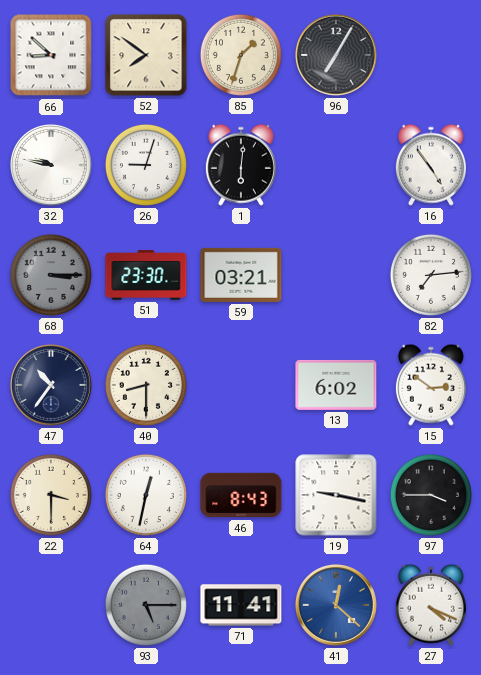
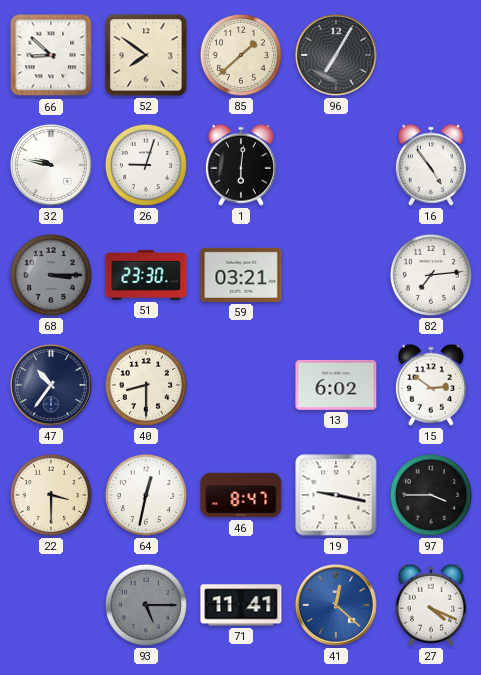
85: 1:33 -> 1:38
46: 8:43 -> 8:47
